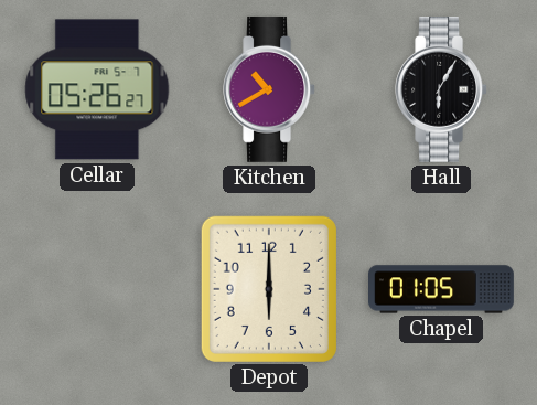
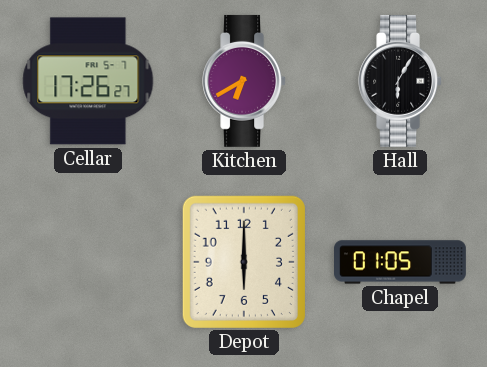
Cellar: 05:26 -> 17:26
Kitchen: 10:40 -> 6:40
